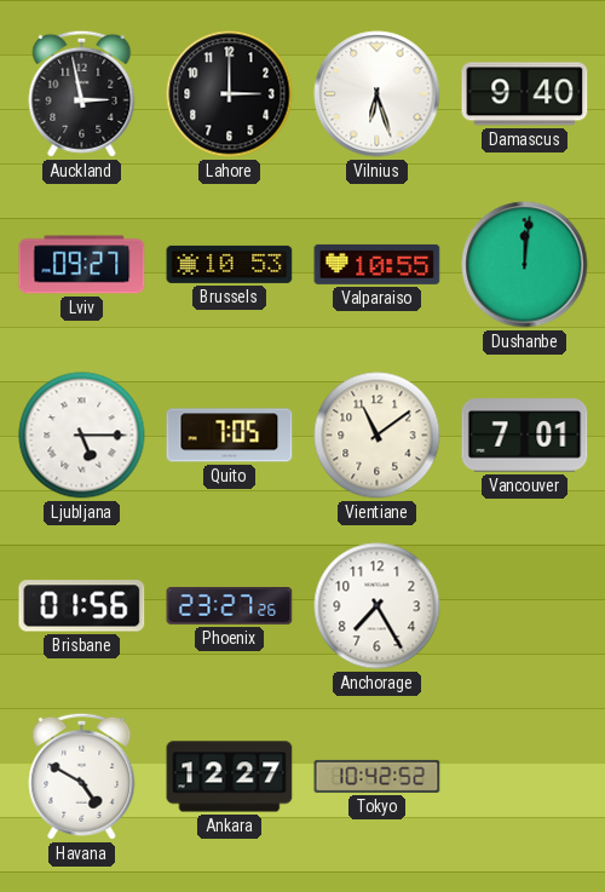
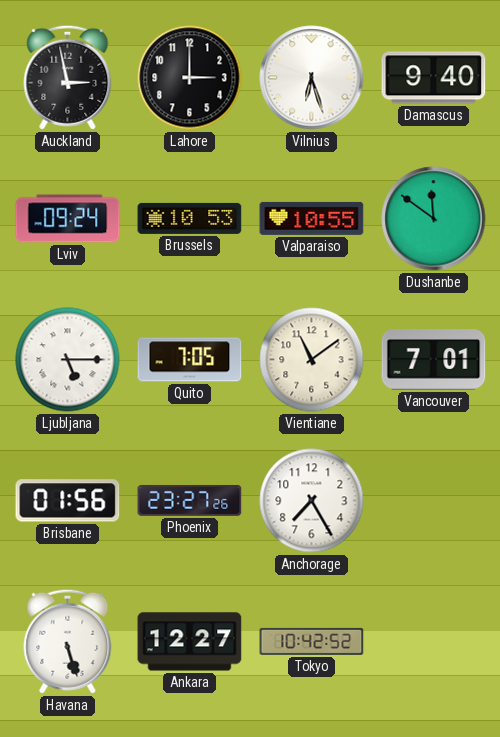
Lviv: 09:27 -> 09:24
Dushanbe: 12:01 -> 11:51
Havana: 4:50 -> 5:27
